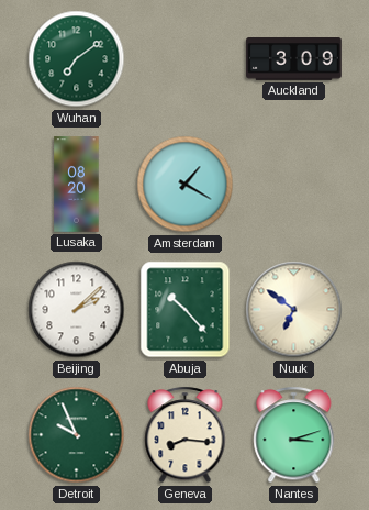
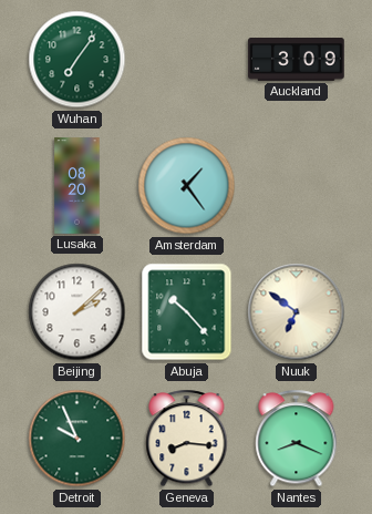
Wuhan: 7:09 -> 7:06
Amsterdam: 1:20 -> 1:24
Nantes: 3:12 -> 8:19
